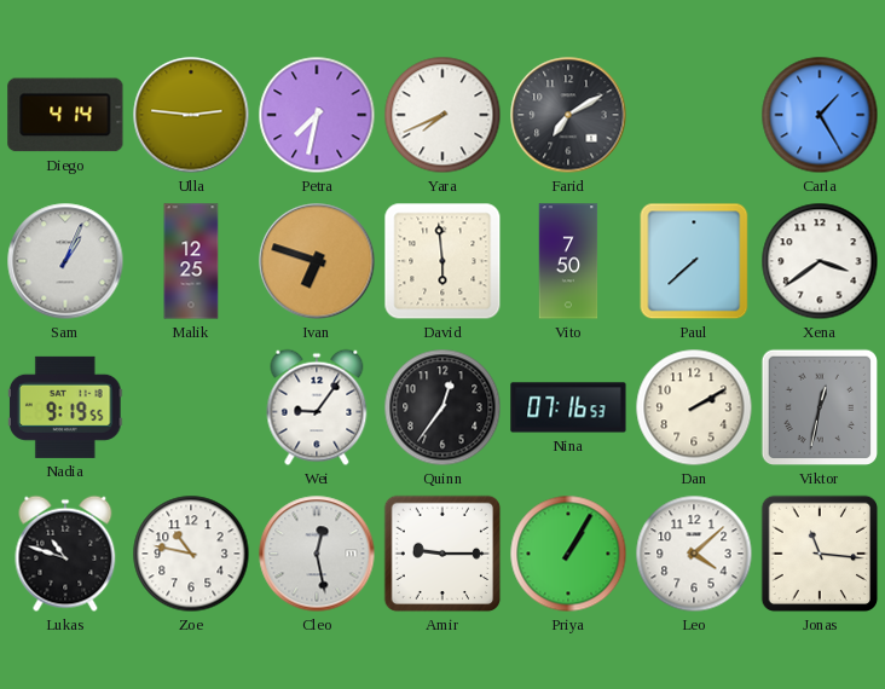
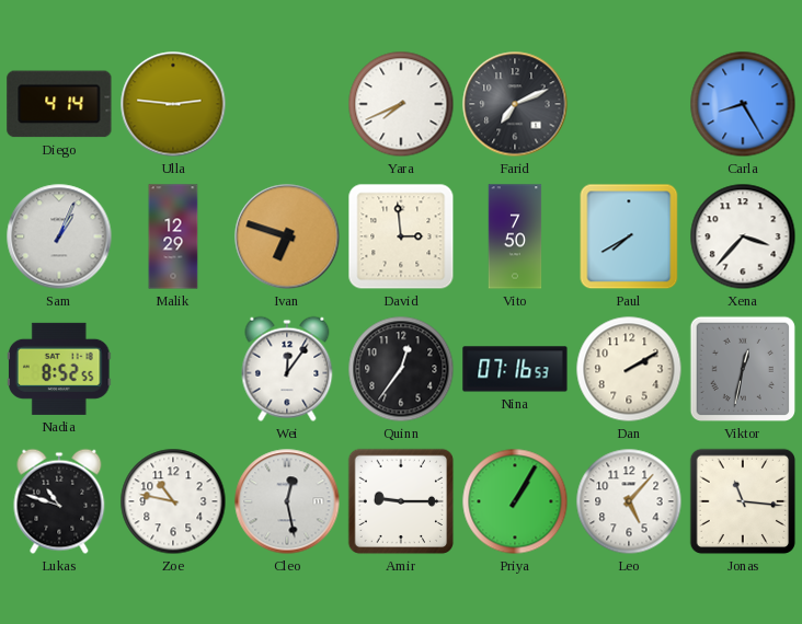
Petra: 7:32 -> none
Farid: 7:10 -> 7:11
Carla: 1:25 -> 8:25
Malik: 12:25 -> 12:29
David: 5:59 -> 2:59
Paul: 7:38 -> 7:40
Xena: 3:39 -> 3:37
Nadia: 9:19 -> 8:52
Wei: 9:06 -> 12:06
Leo: 4:08 -> 5:07
